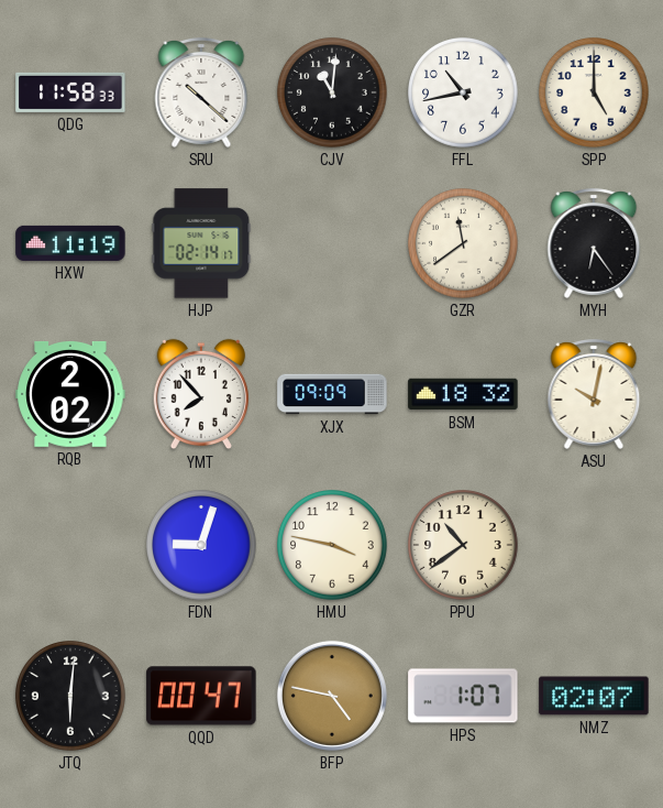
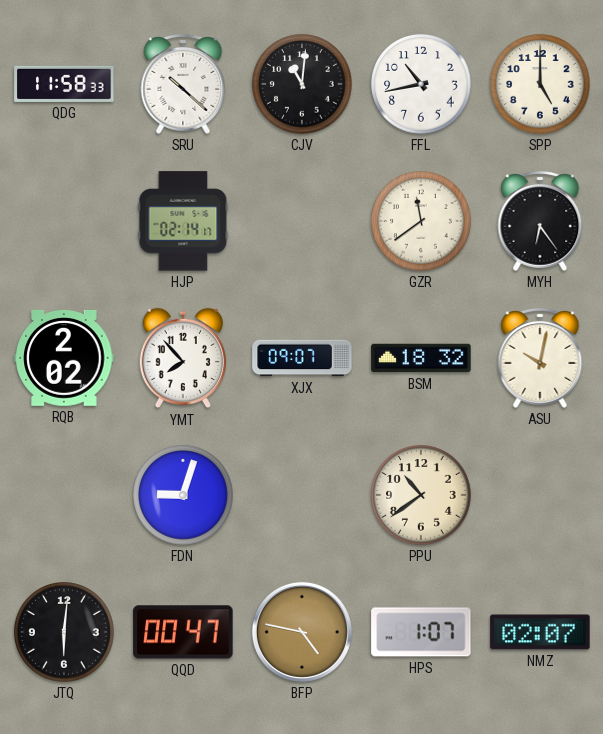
HXW: 11:19 -> none
XJX: 09:09 -> 09:07
HMU: 3:47 -> none
